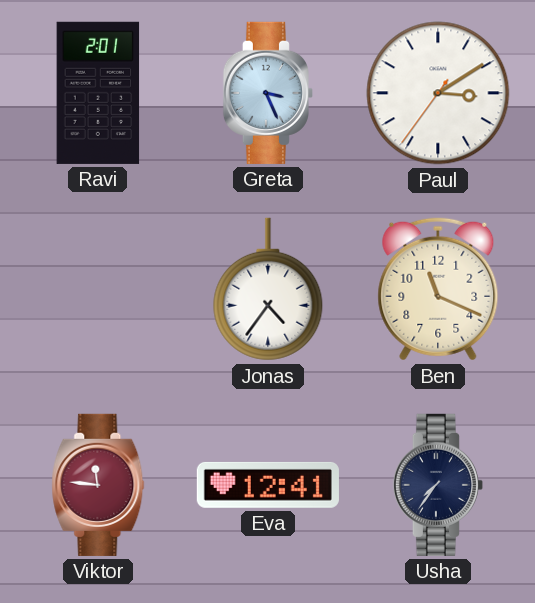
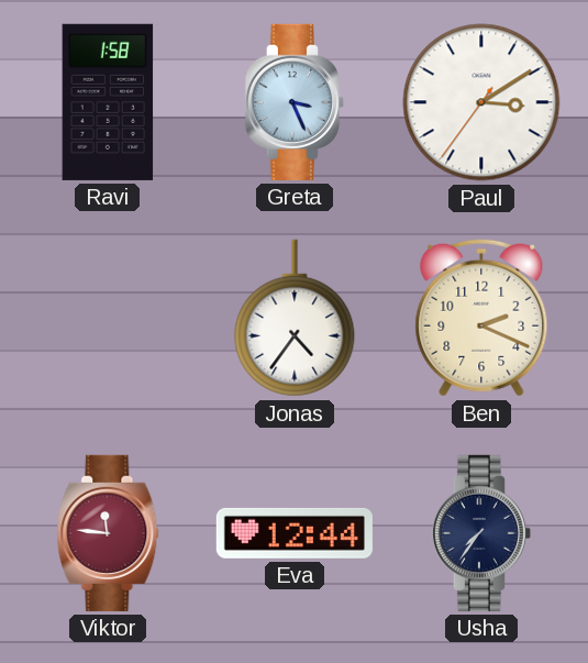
Ravi: 2:01 -> 1:58
Ben: 11:19 -> 2:19
Eva: 12:41 -> 12:44
